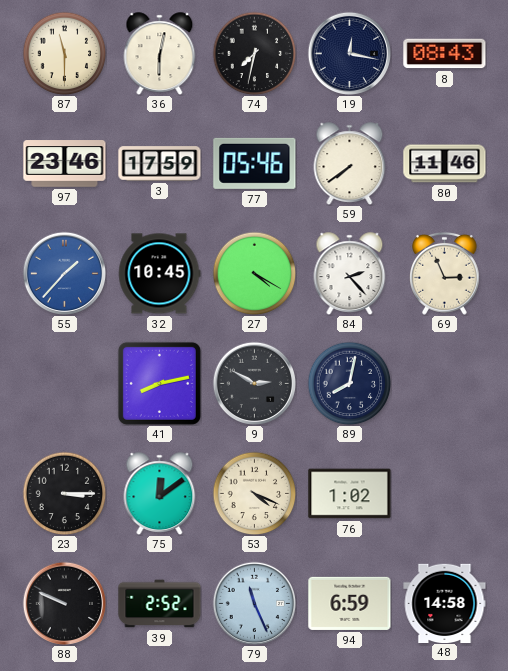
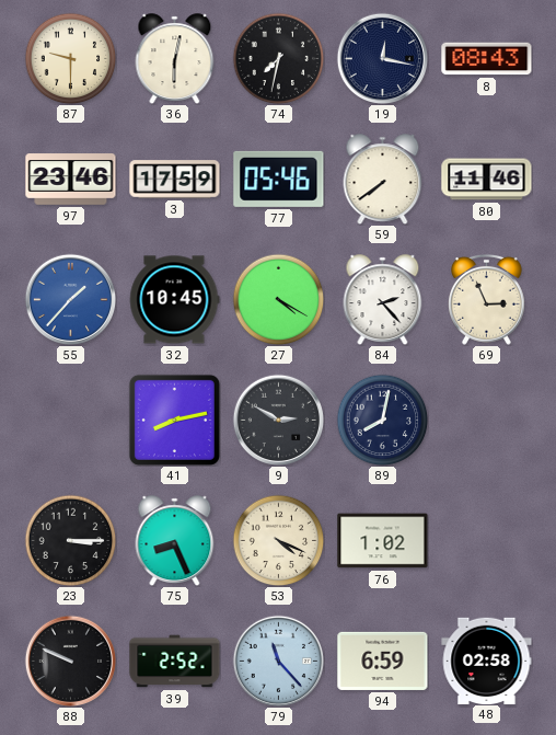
87: 11:30 -> 9:30
75: 12:09 -> 8:26
79: 11:26 -> 11:23
48: 14:58 -> 02:58
